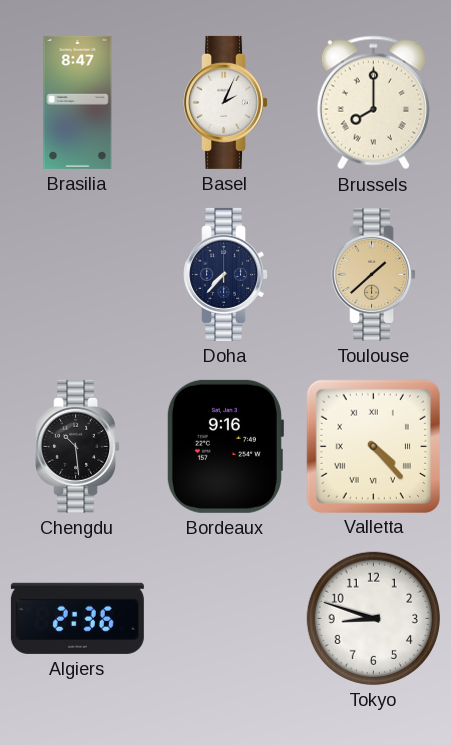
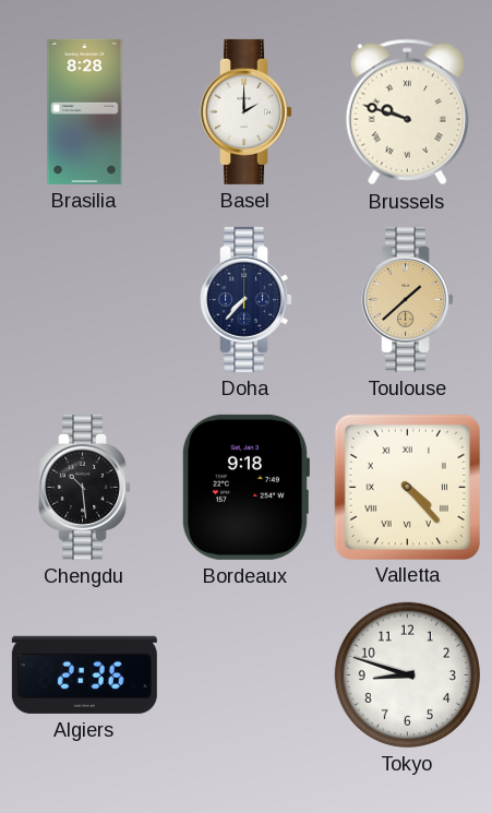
Brasilia: 8:47 -> 8:28
Basel: 2:04 -> 2:00
Brussels: 8:00 -> 9:48
Bordeaux: 9:16 -> 9:18
